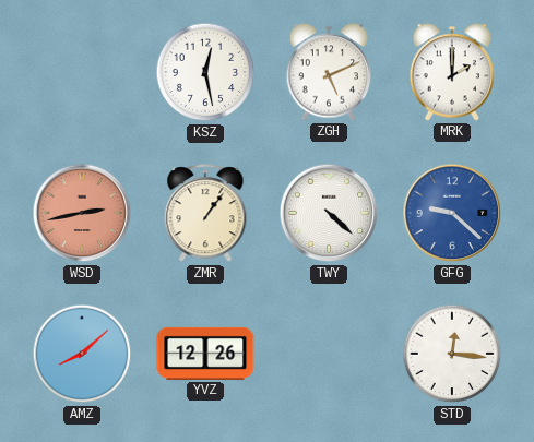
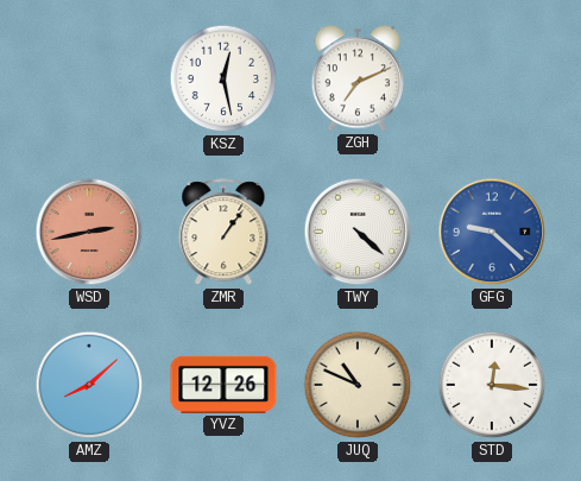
ZGH: 5:11 -> 7:11
MRK: 2:00 -> none
JUQ: none -> 10:49
